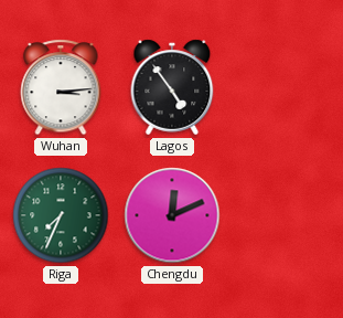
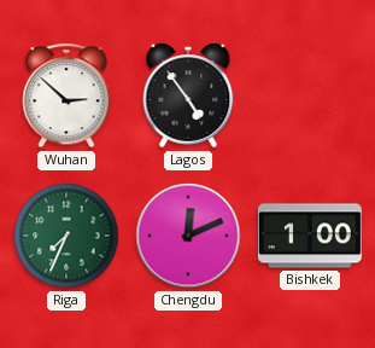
Wuhan: 3:14 -> 2:52
Bishkek: none -> 1:00
